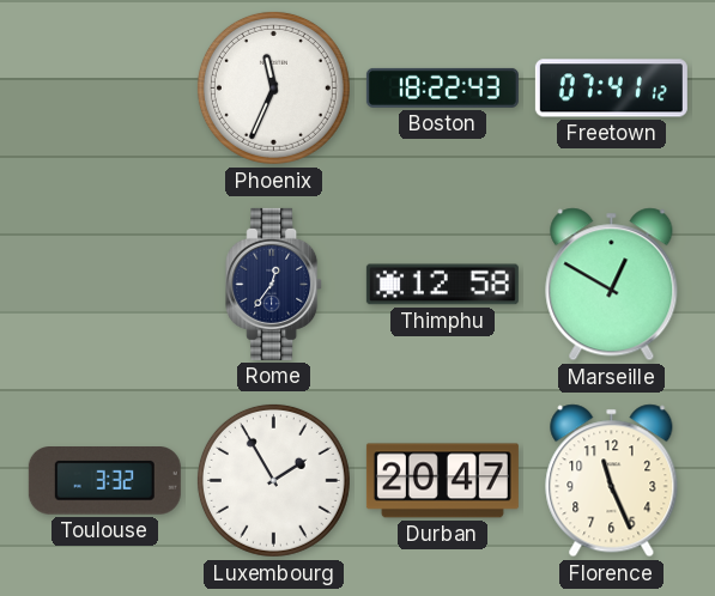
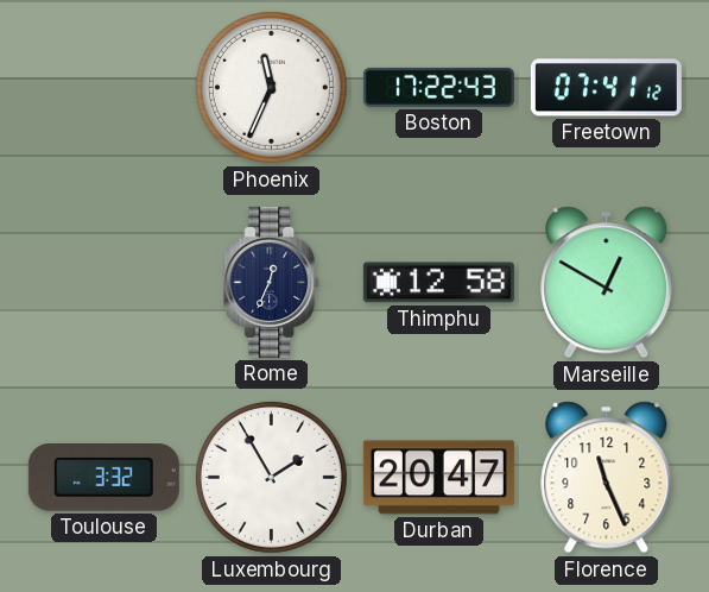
Boston: 18:22 -> 17:22
Rome: 12:36 -> 12:34
